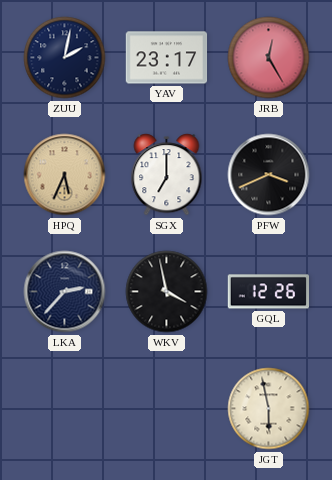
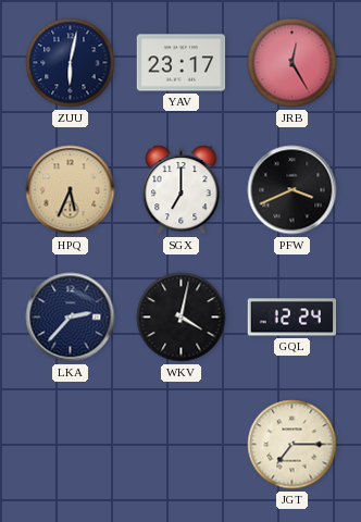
ZUU: 2:02 -> 6:02
WKV: 3:58 -> 4:02
GQL: 12:26 -> 12:24
JGT: 5:58 -> 7:15
